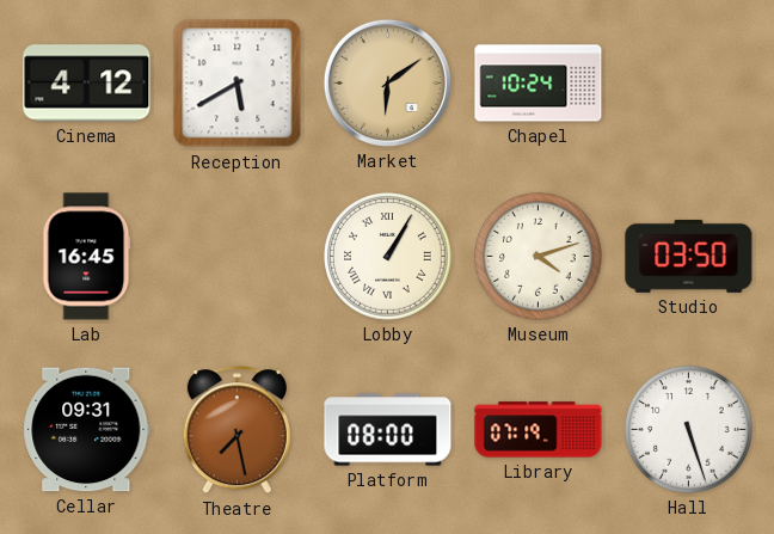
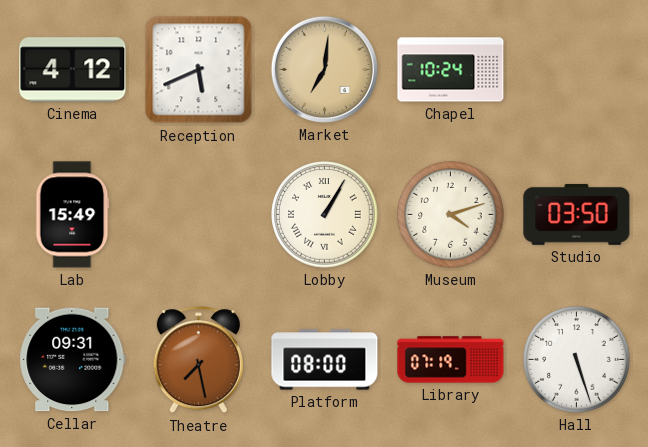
Reception: 5:40 -> 5:41
Market: 6:09 -> 7:01
Lab: 16:45 -> 15:49
